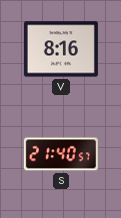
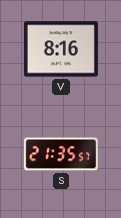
S: 21:40 -> 21:35
